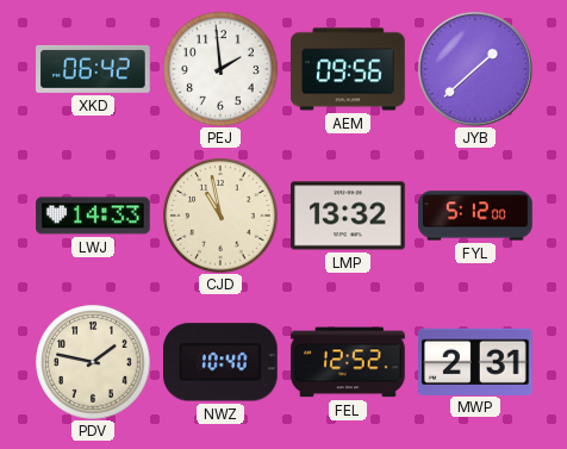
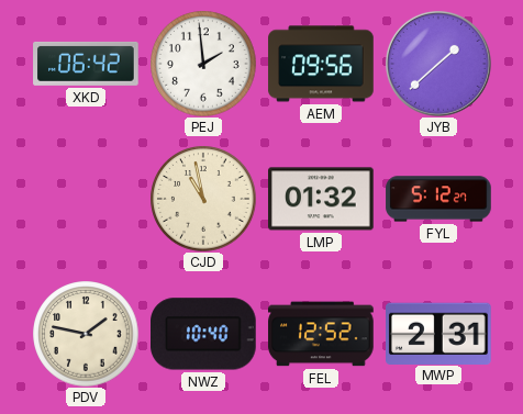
LWJ: 14:33 -> none
LMP: 13:32 -> 01:32
FYL: 5:12:00 -> 5:12:27
